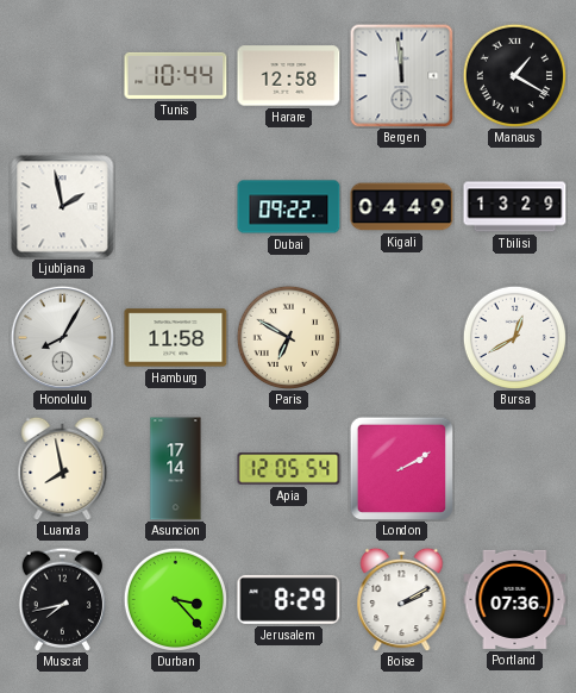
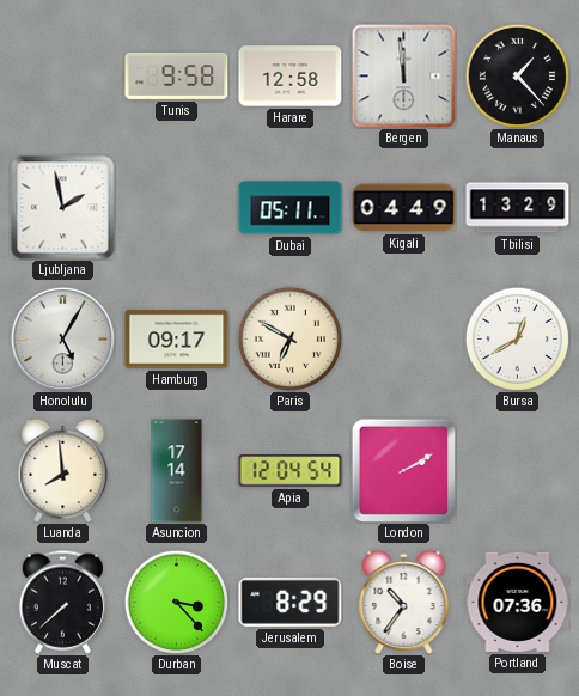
Tunis: 10:44 -> 9:58
Manaus: 1:20 -> 1:23
Dubai: 09:22 -> 05:11
Honolulu: 8:05 -> 5:05
Hamburg: 11:58 -> 09:17
Luanda: 7:58 -> 7:59
Apia: 12:05 -> 12:04
Muscat: 7:43 -> 7:38
Boise: 2:10 -> 10:36
